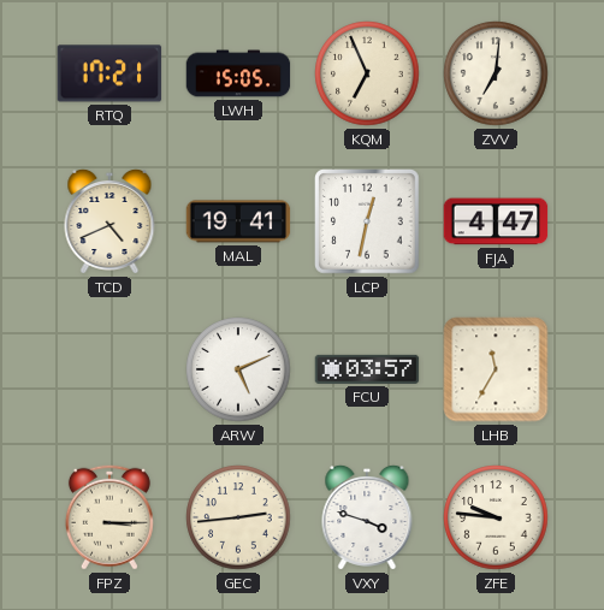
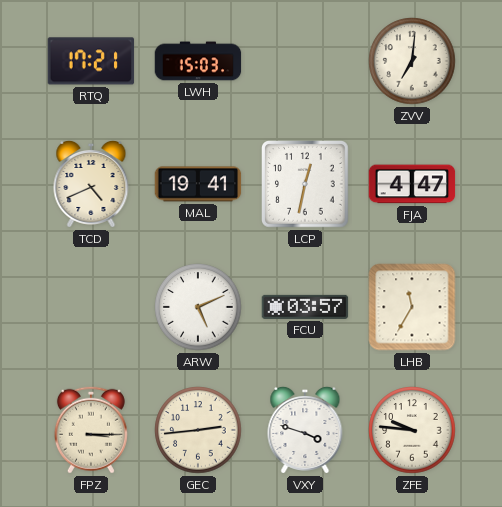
LWH: 15:05 -> 15:03
KQM: 6:56 -> none
